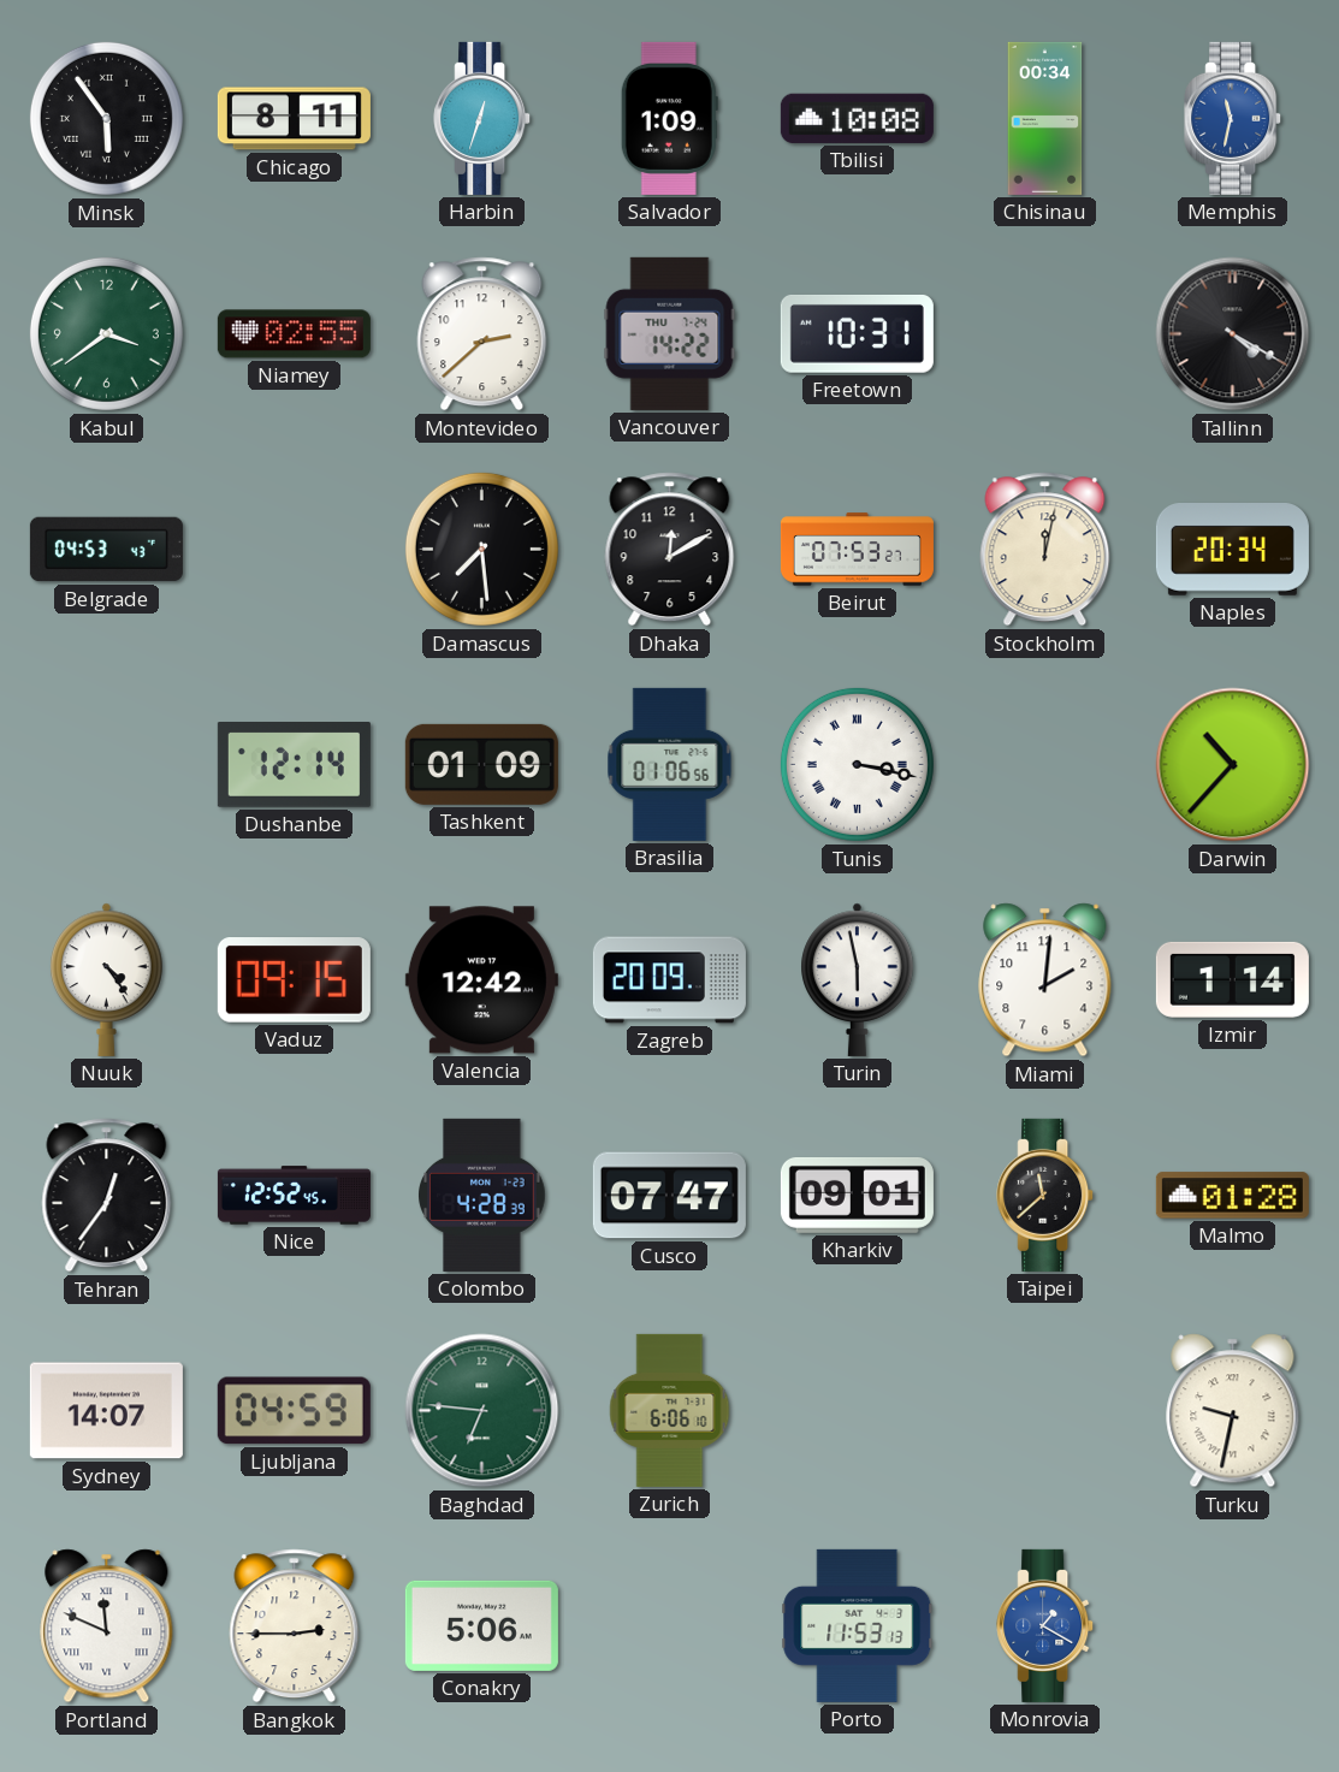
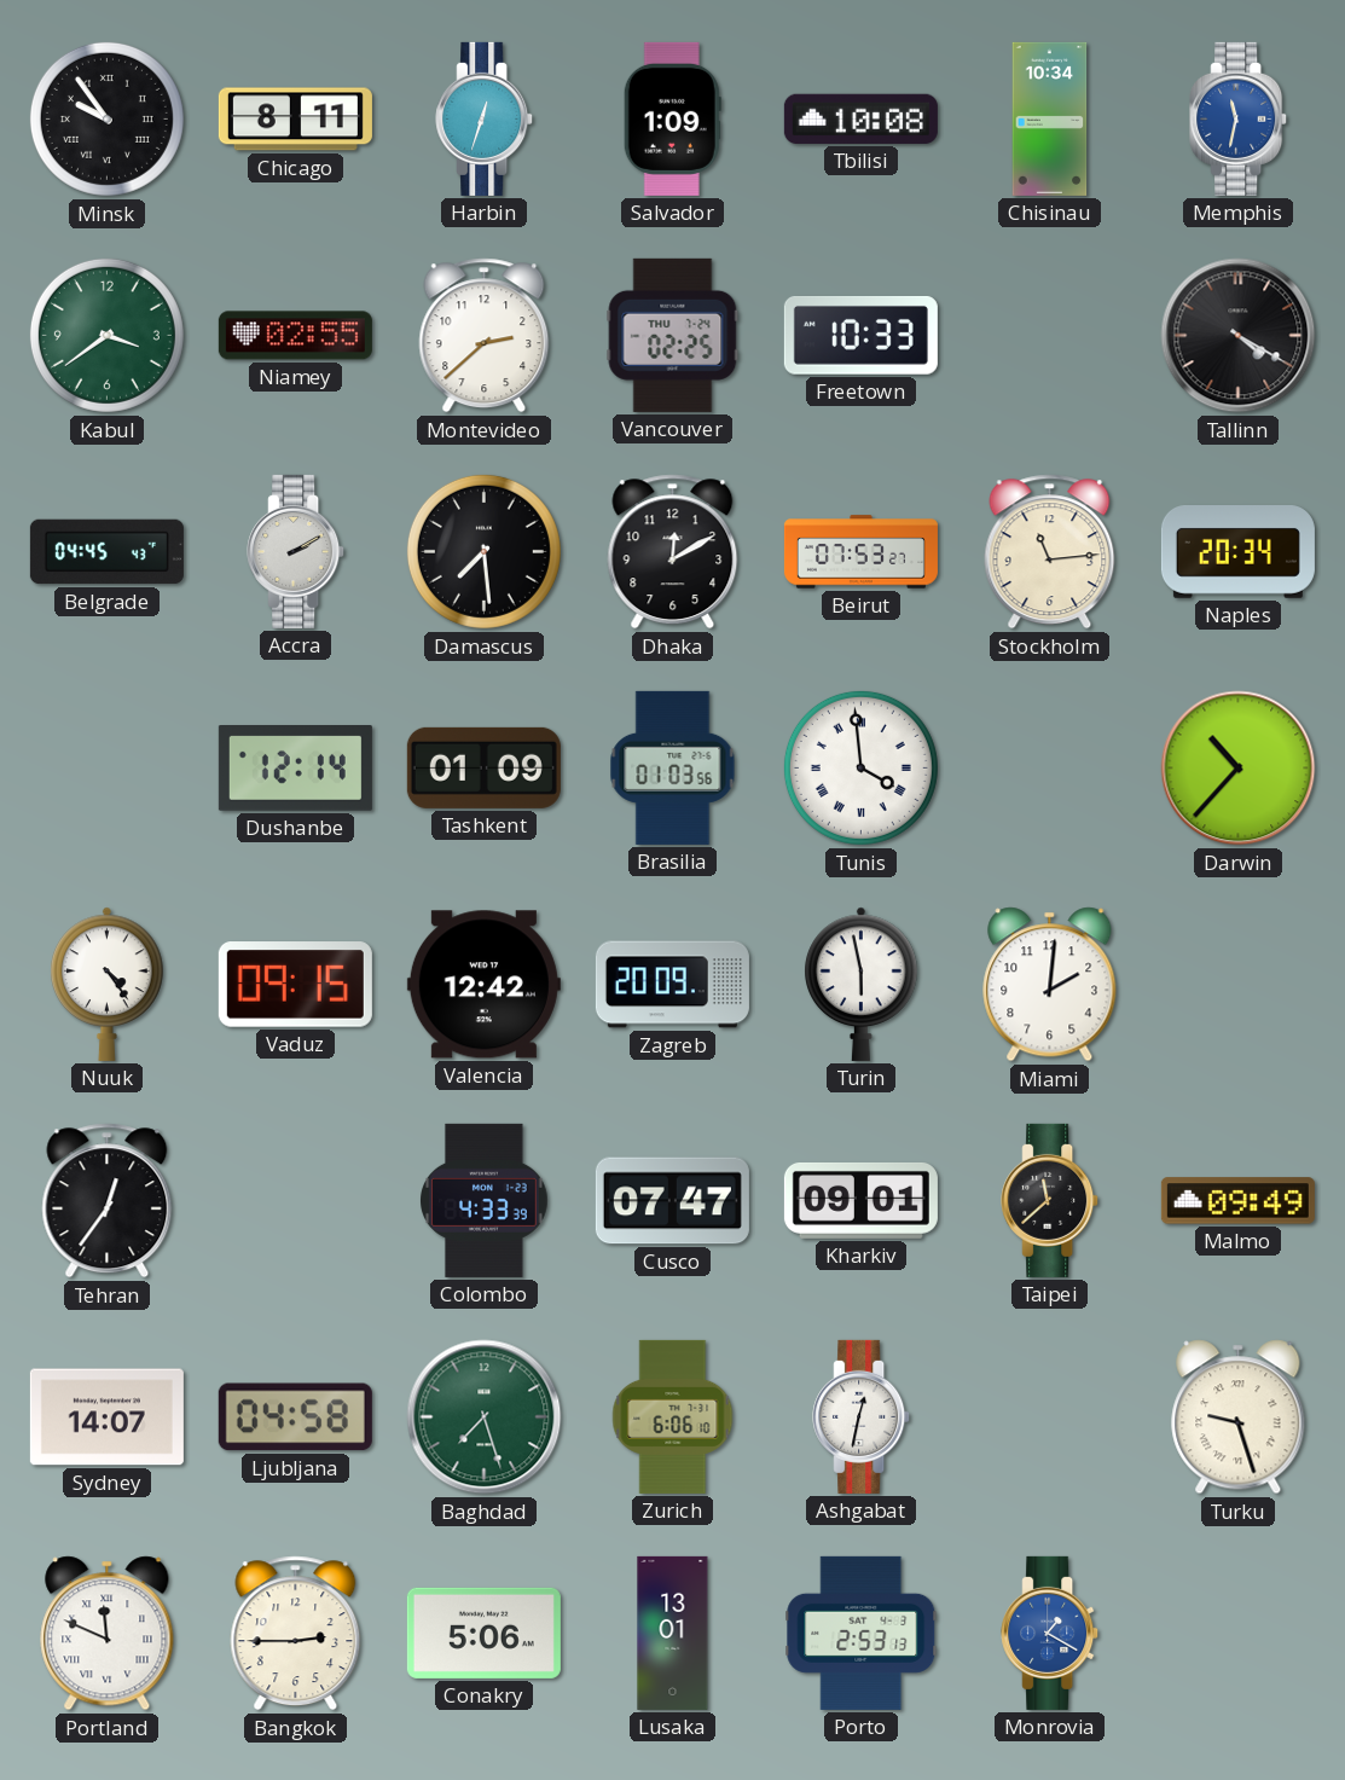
Minsk: 5:54 -> 9:54
Chisinau: 00:34 -> 10:34
Vancouver: 14:22 -> 02:25
Freetown: 10:31 -> 10:33
Belgrade: 04:53 -> 04:45
Accra: none -> 2:10
Stockholm: 12:02 -> 11:14
Brasilia: 01:06 -> 01:03
Tunis: 3:17 -> 3:59
Izmir: 1:14 -> none
Nice: 12:52 -> none
Colombo: 4:28 -> 4:33
Malmo: 01:28 -> 09:49
Ljubljana: 04:59 -> 04:58
Baghdad: 6:46 -> 7:27
Ashgabat: none -> 12:32
Turku: 9:32 -> 9:27
Lusaka: none -> 13:01
Porto: 11:53 -> 2:53
